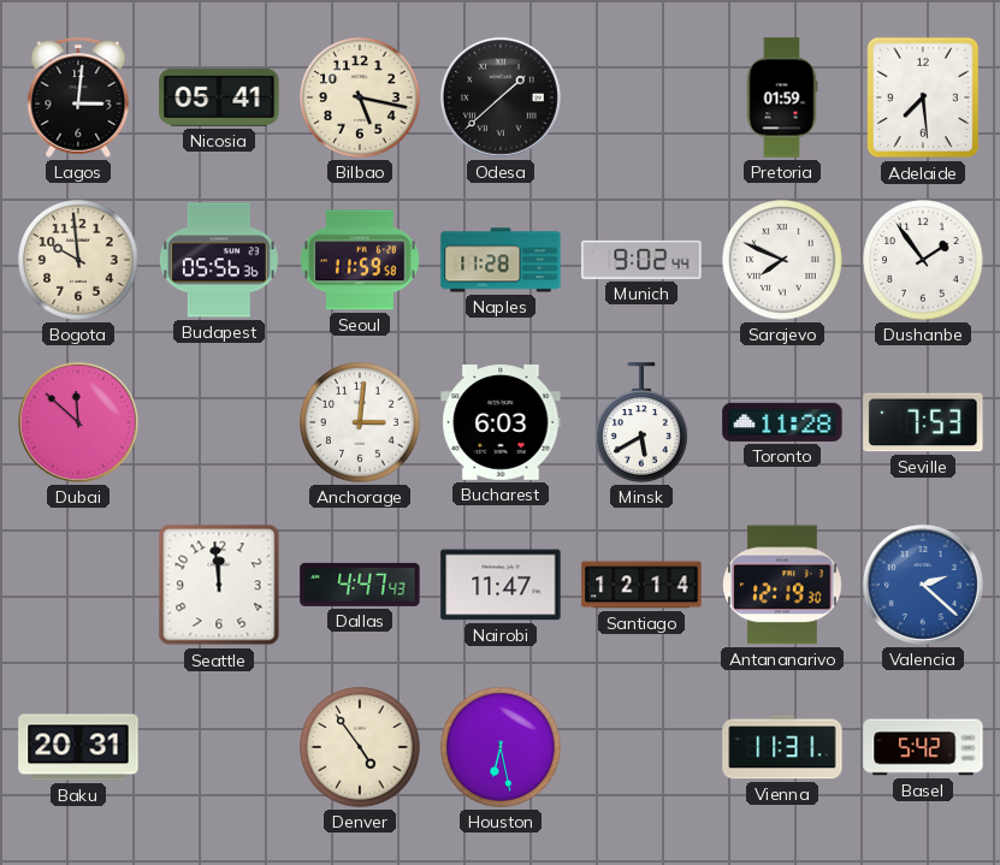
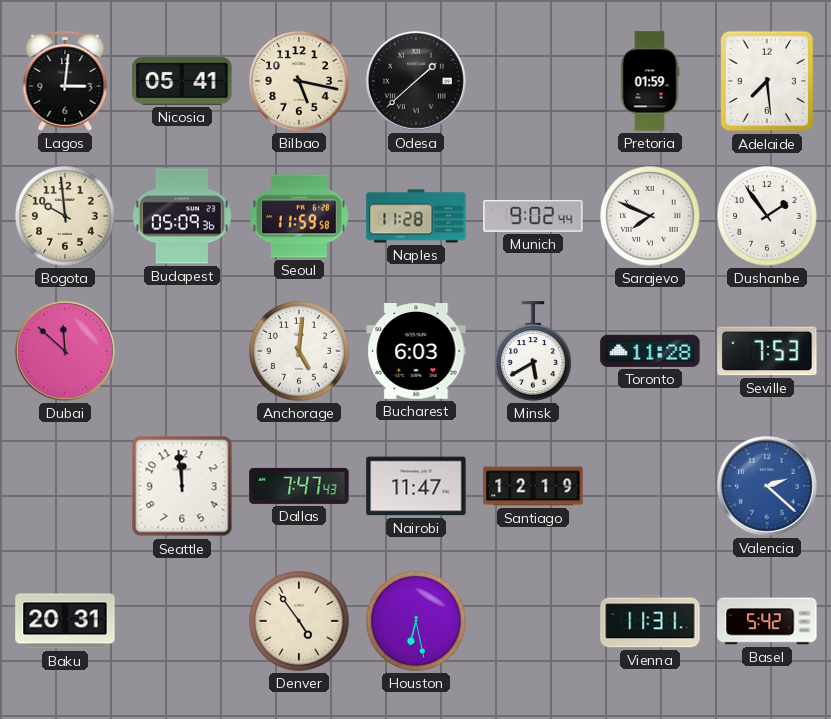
Budapest: 05:56 -> 05:09
Anchorage: 3:01 -> 5:01
Dallas: 4:47 -> 7:47
Santiago: 12:14 -> 12:19
Antananarivo: 12:19 -> none
